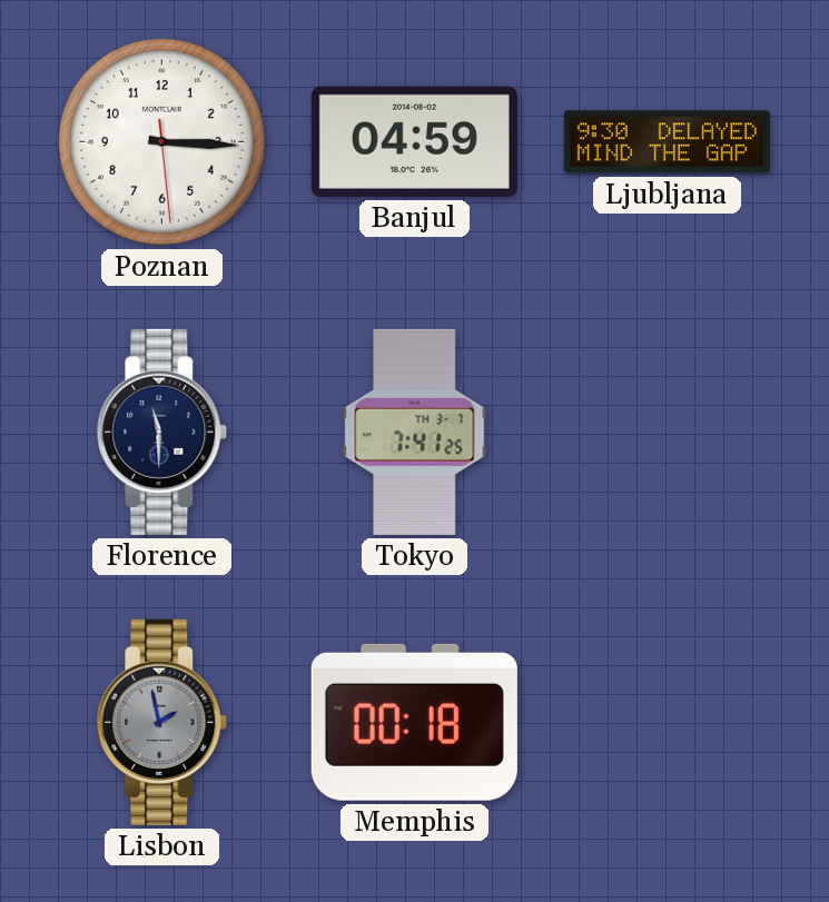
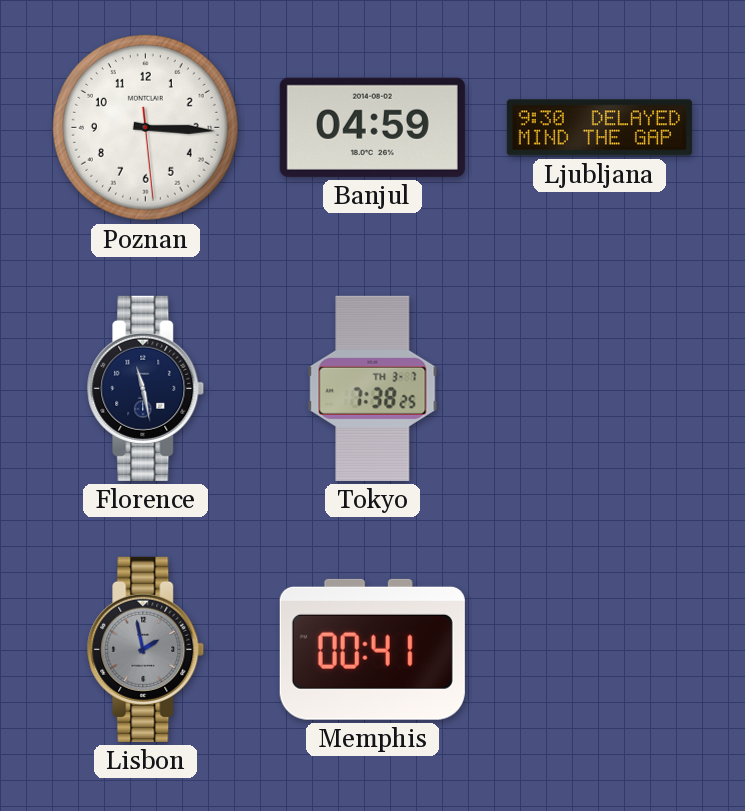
Florence: 11:30 -> 11:28
Tokyo: 7:41 -> 7:38
Memphis: 00:18 -> 00:41
